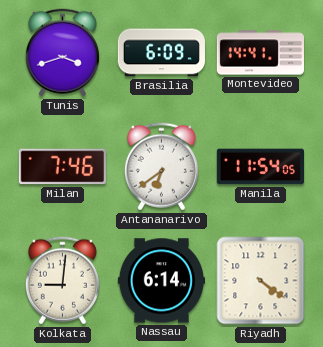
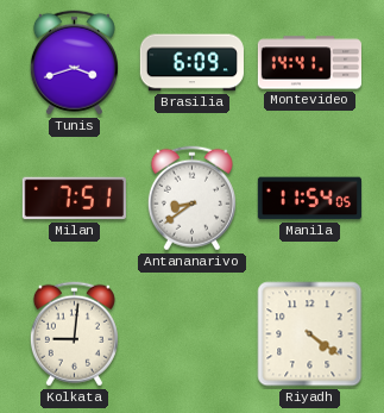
Milan: 7:46 -> 7:51
Antananarivo: 6:39 -> 8:39
Nassau: 6:14 -> none
